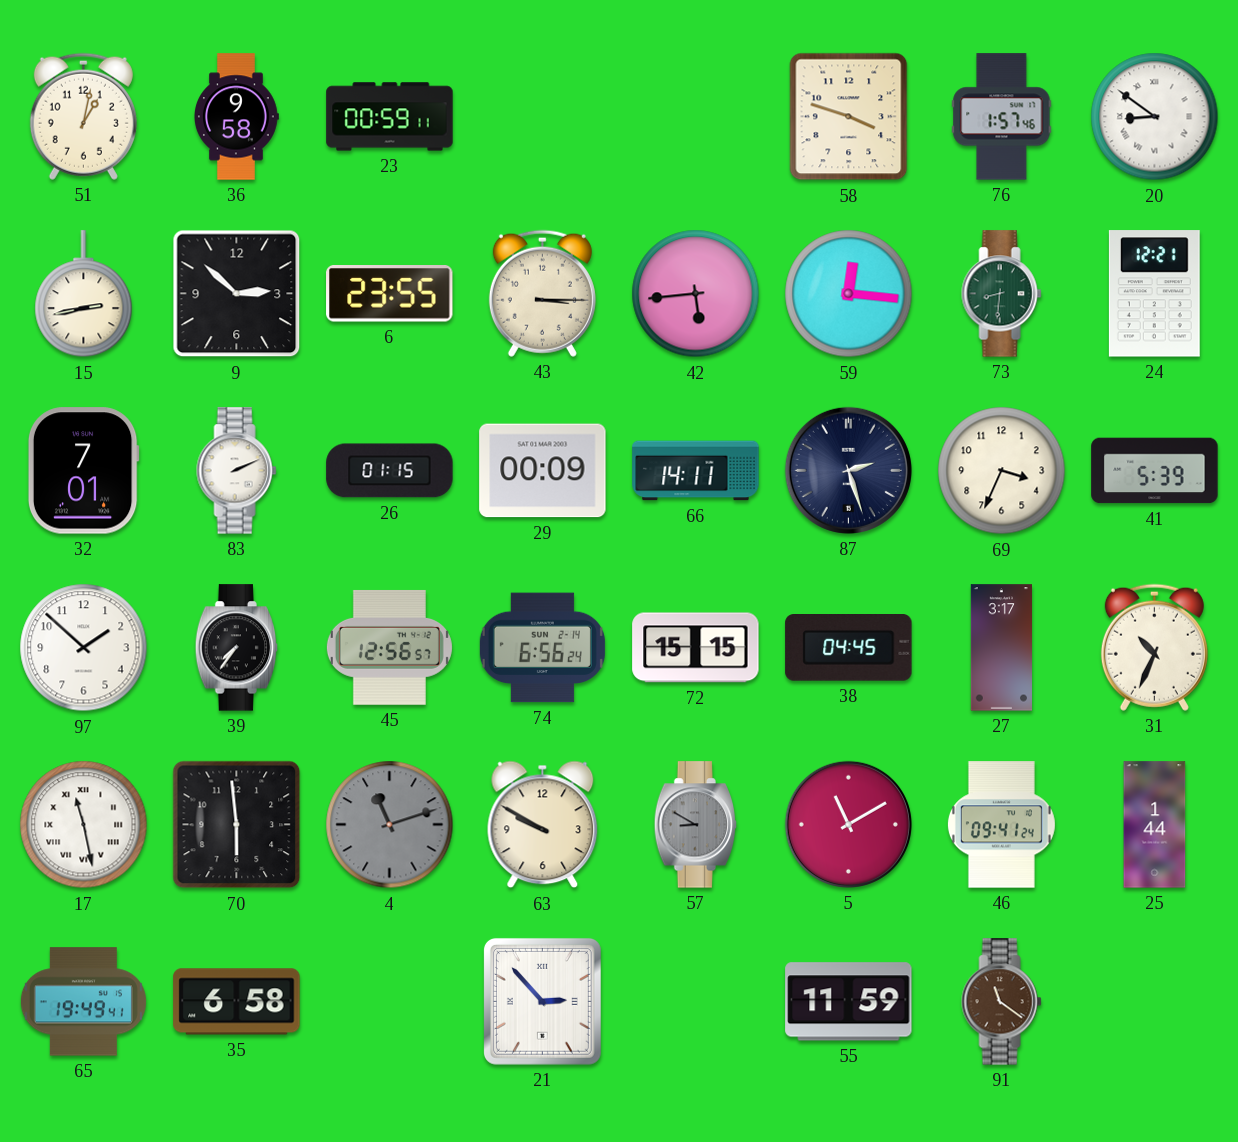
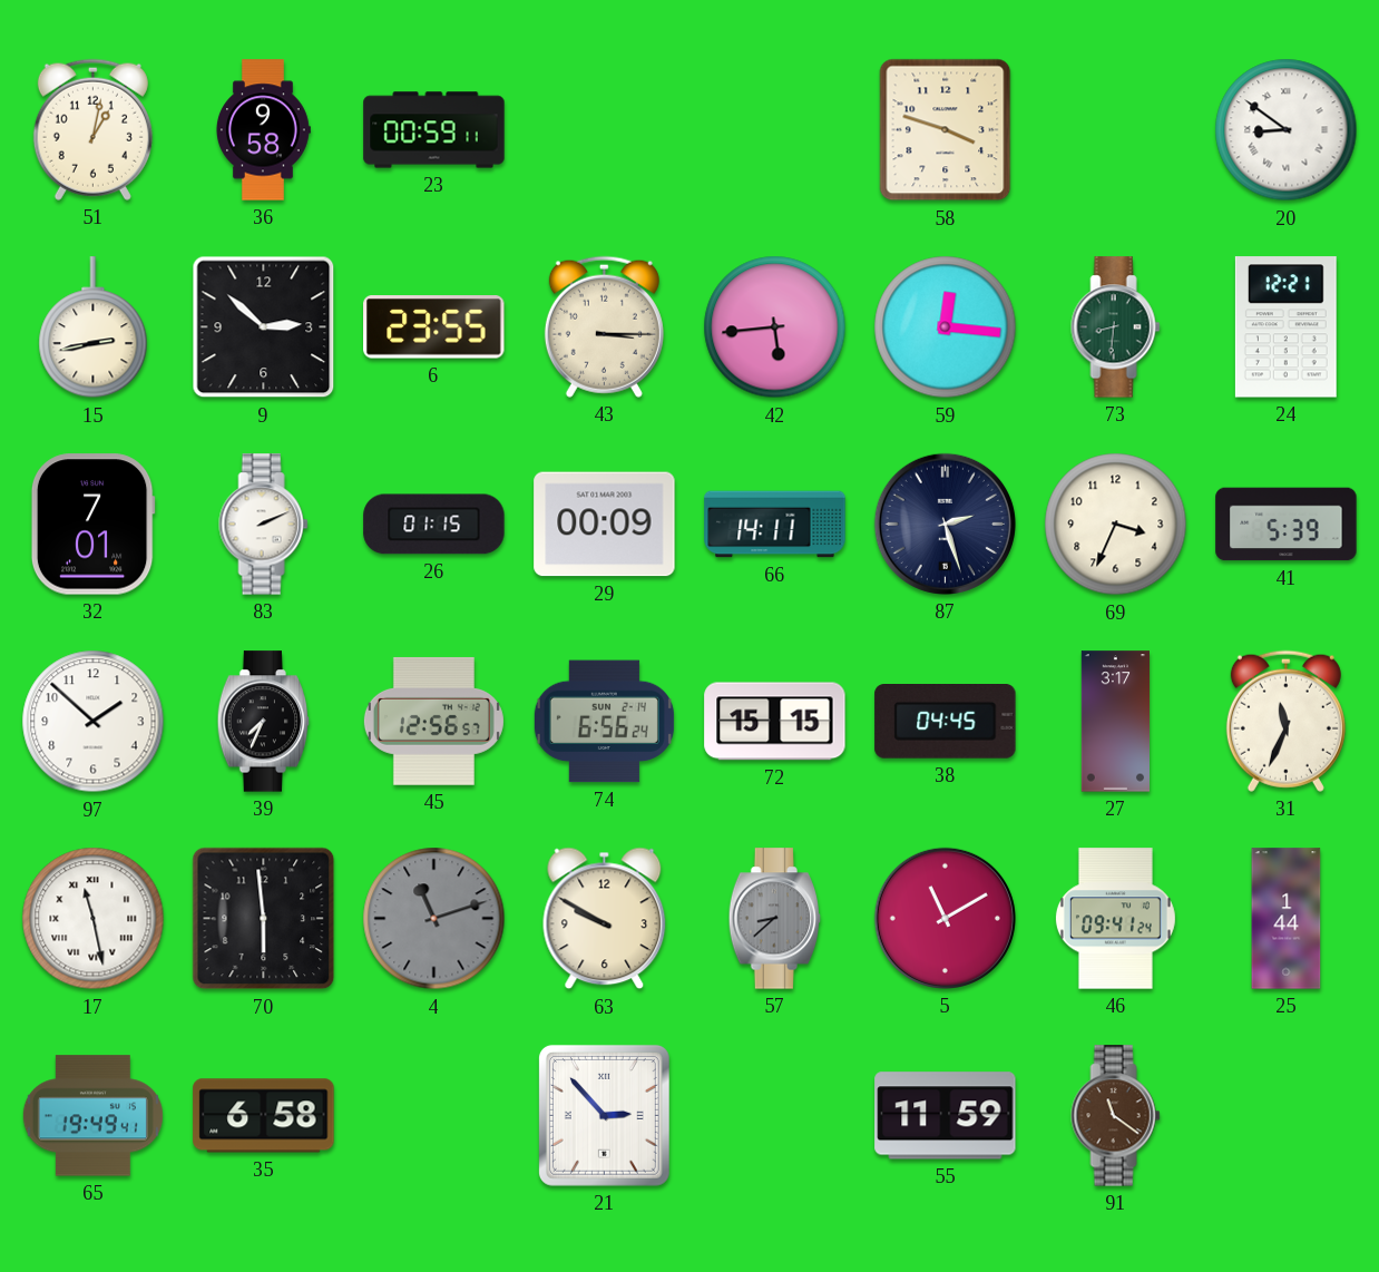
76: 1:57 -> none
39: 7:36 -> 7:34
31: 10:34 -> 11:34
57: 8:50 -> 8:38
